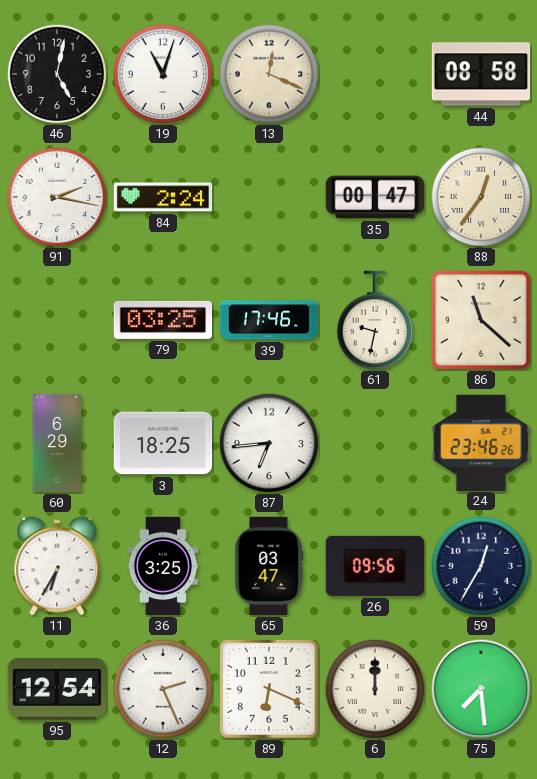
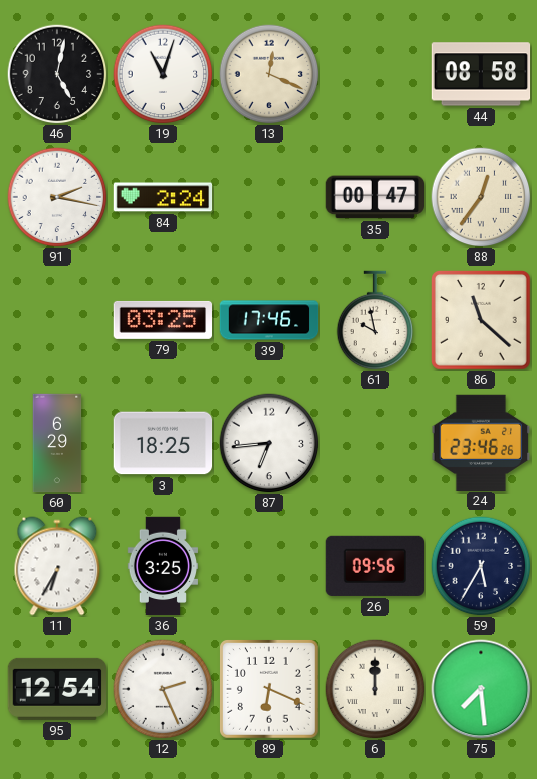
61: 9:32 -> 9:58
65: 03:47 -> none
59: 12:35 -> 5:35
